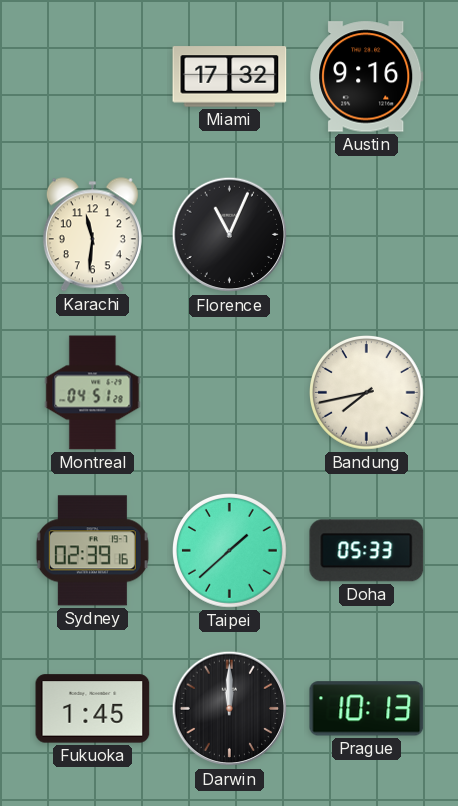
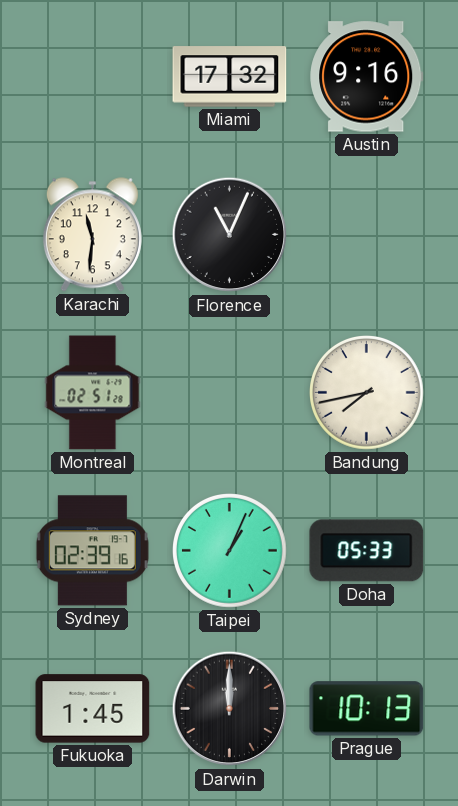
Montreal: 04:51 -> 02:51
Taipei: 1:38 -> 1:04
